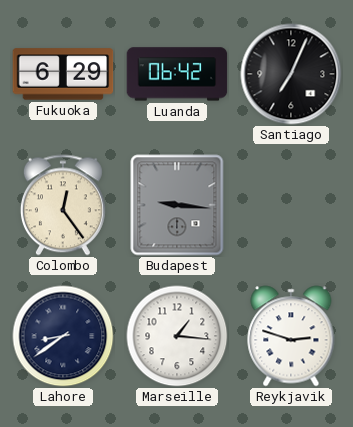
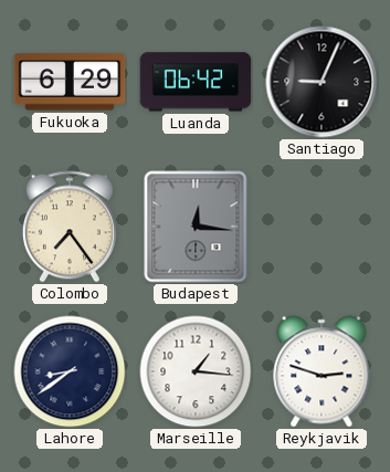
Santiago: 7:04 -> 9:04
Colombo: 12:24 -> 7:24
Budapest: 9:16 -> 12:16
